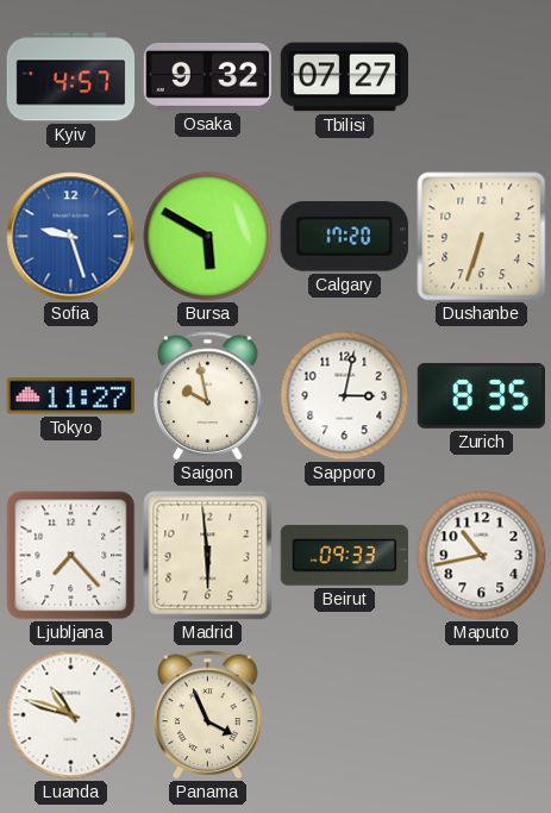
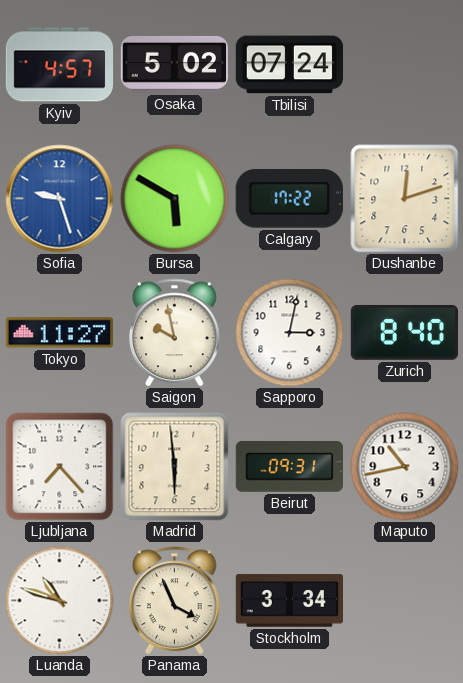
Osaka: 9:32 -> 5:02
Tbilisi: 07:27 -> 07:24
Calgary: 17:20 -> 17:22
Dushanbe: 6:33 -> 12:12
Zurich: 8:35 -> 8:40
Beirut: 09:33 -> 09:31
Stockholm: none -> 3:34
